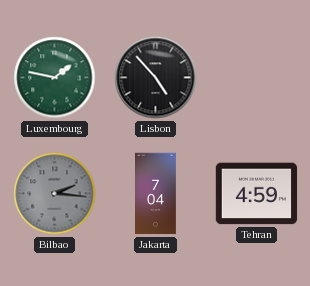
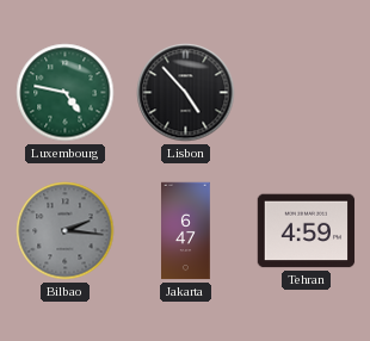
Luxembourg: 1:47 -> 4:47
Jakarta: 7:04 -> 6:47
